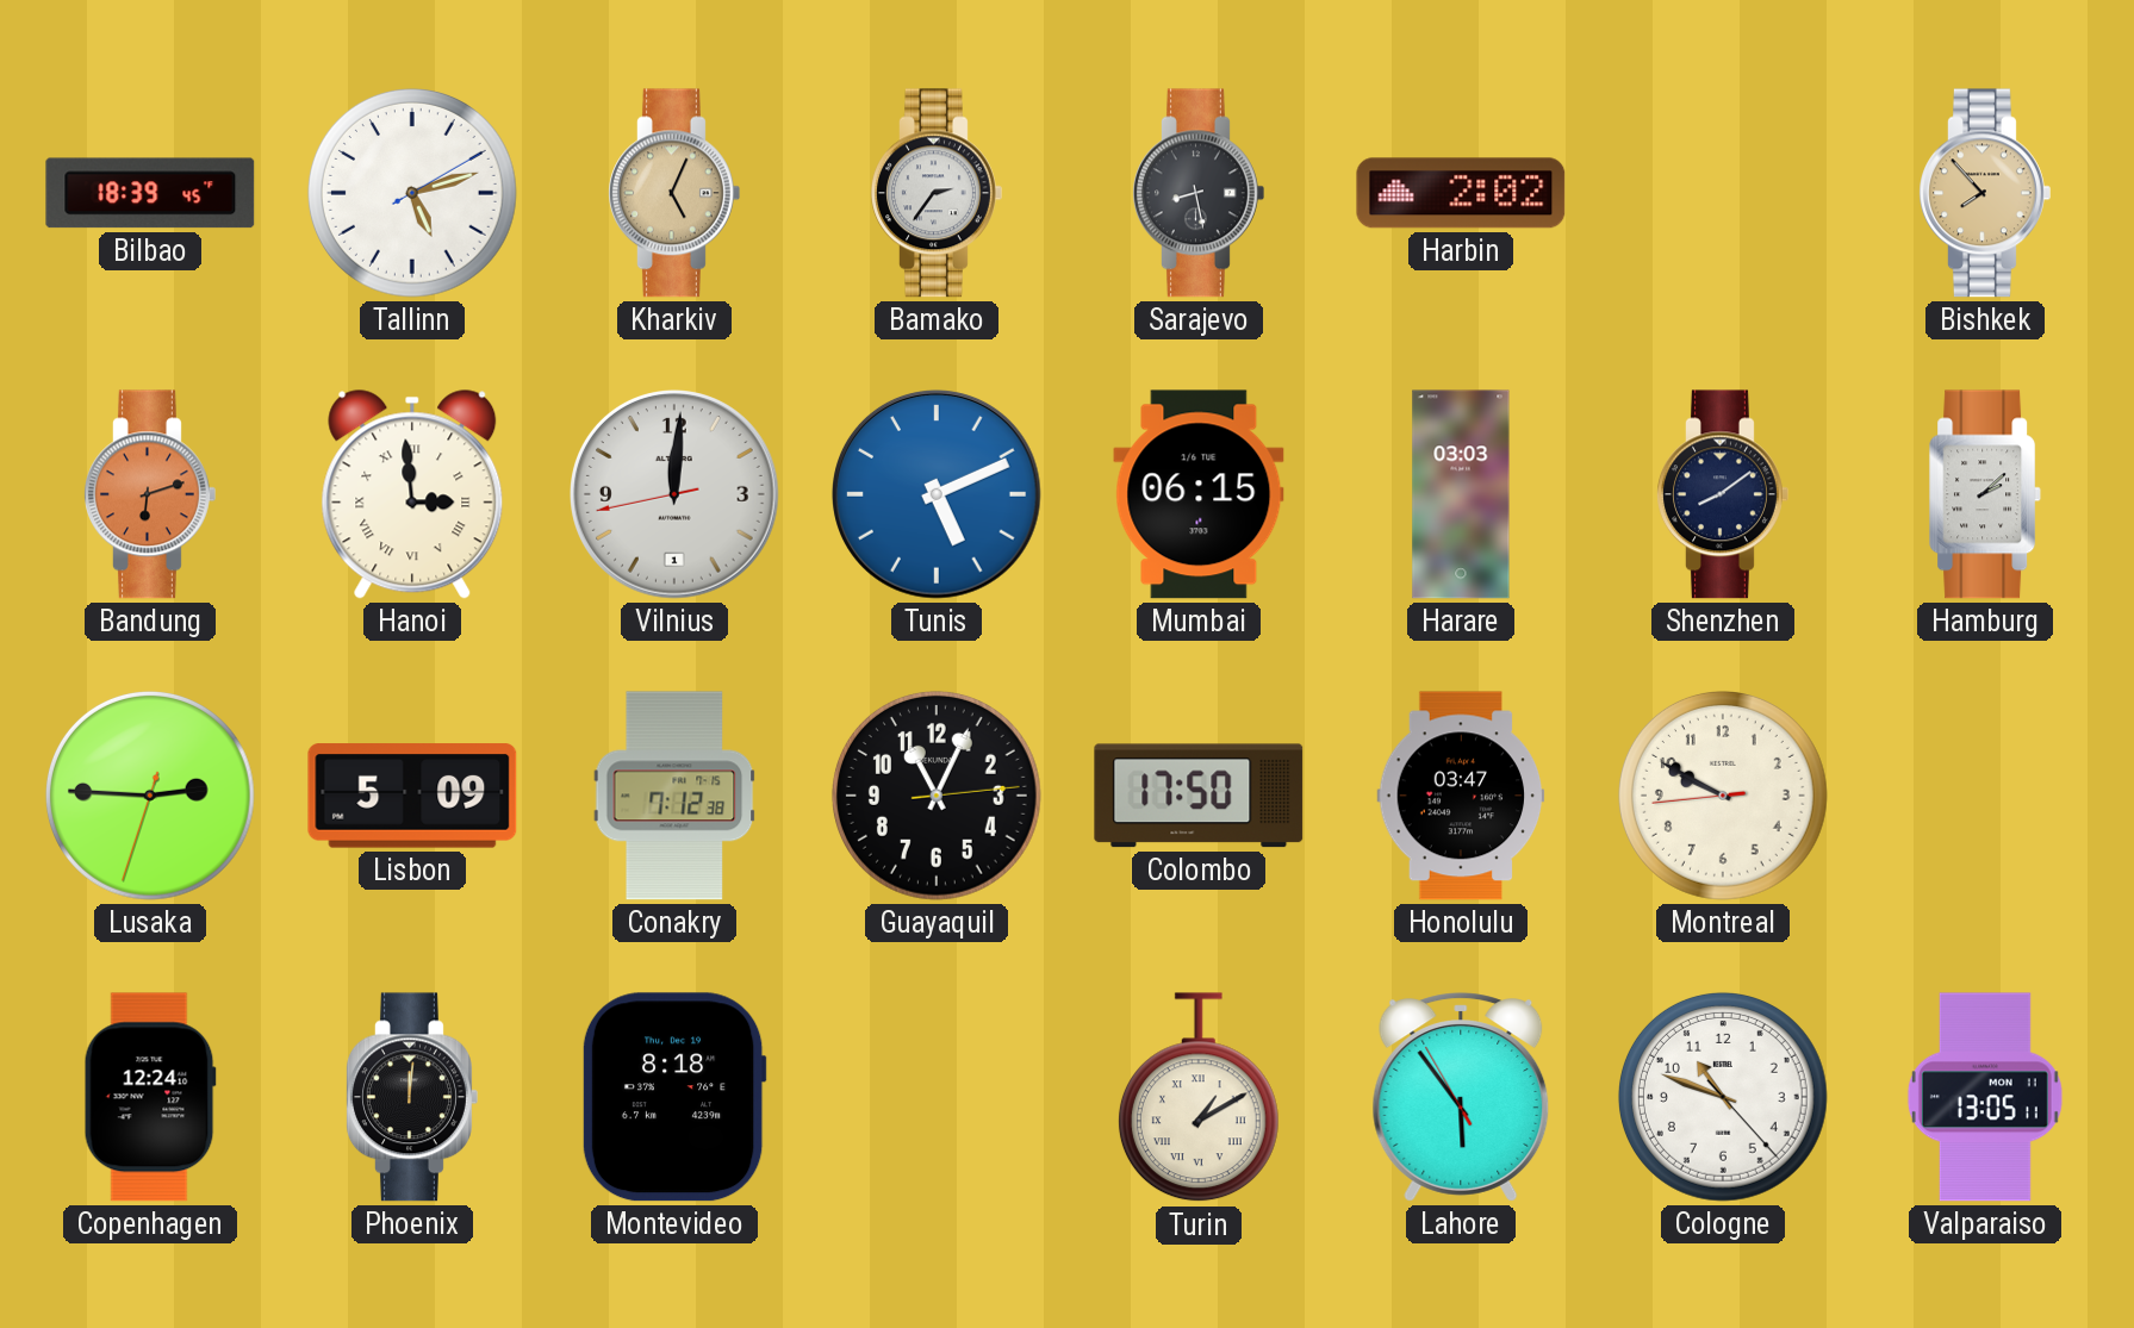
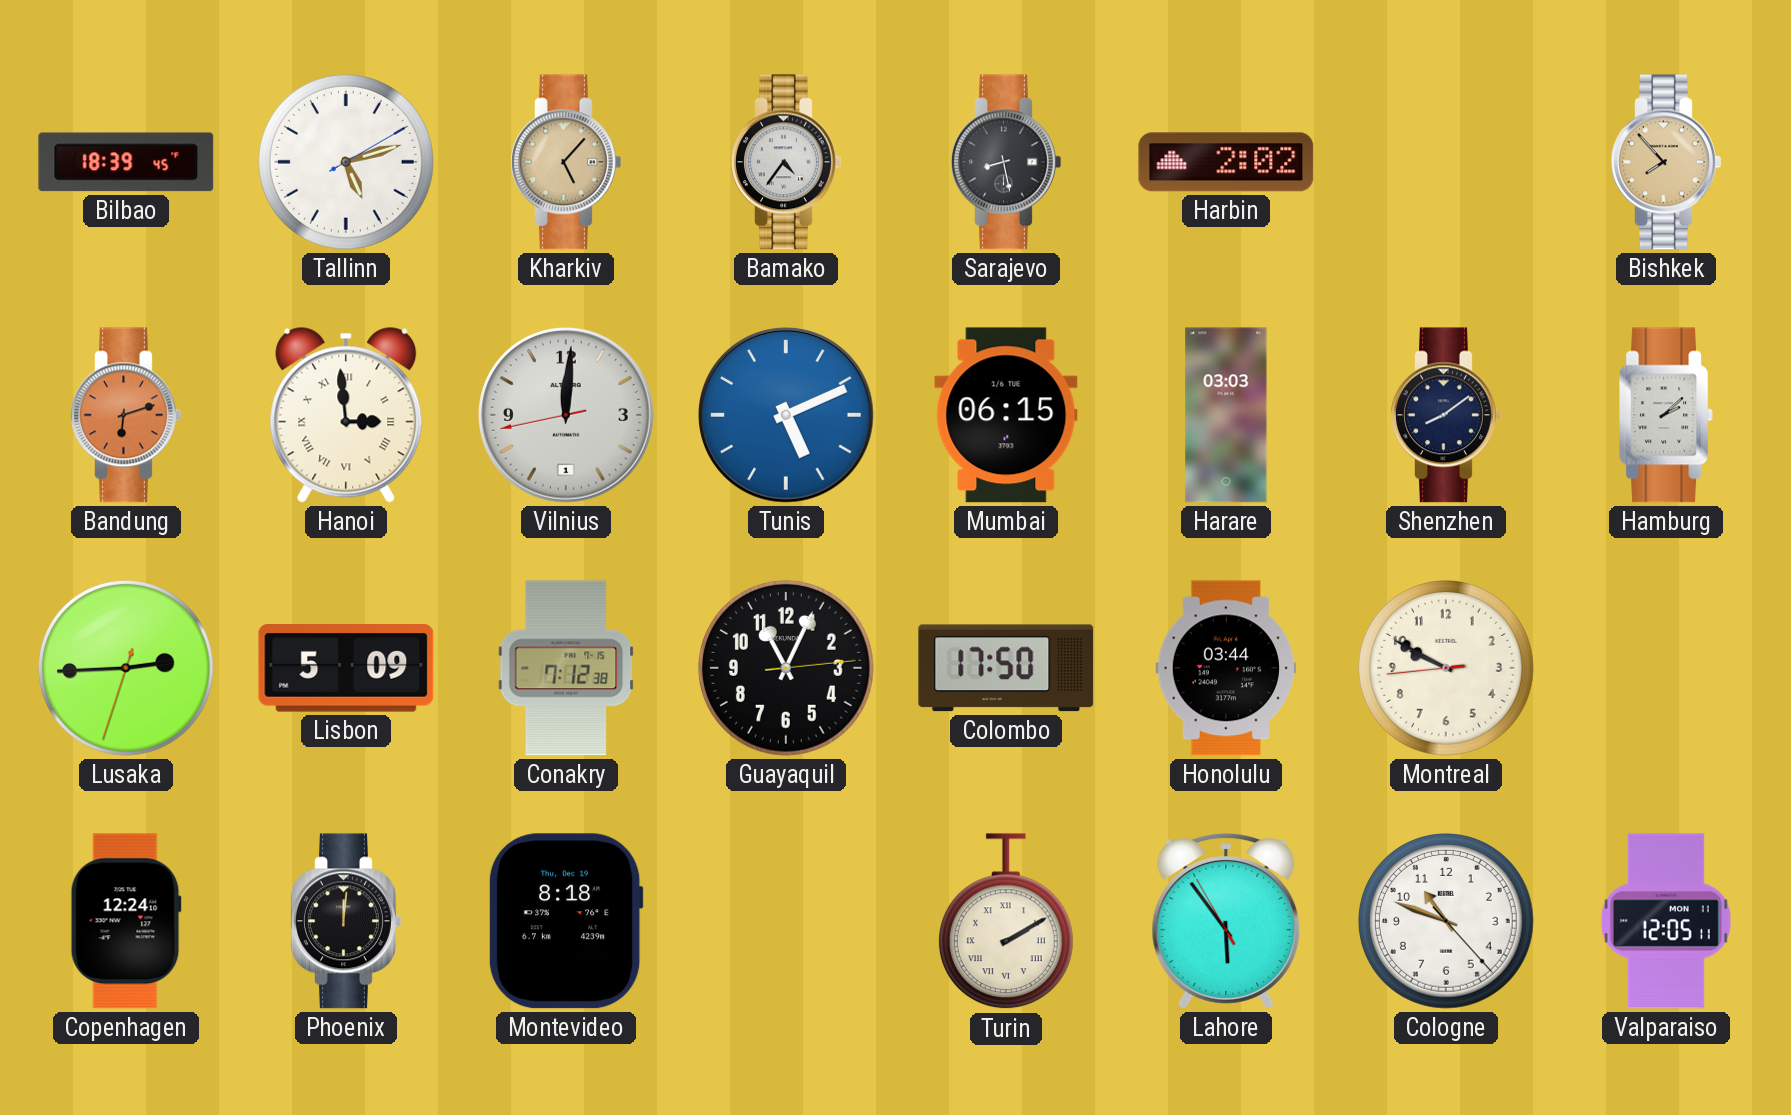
Kharkiv: 5:04 -> 5:07
Bamako: 2:36 -> 4:36
Lusaka: 2:45 -> 2:44
Honolulu: 03:47 -> 03:44
Turin: 1:10 -> 2:10
Valparaiso: 13:05 -> 12:05
